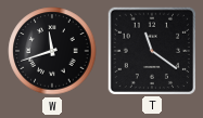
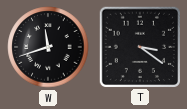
T: 11:21 -> 3:21
